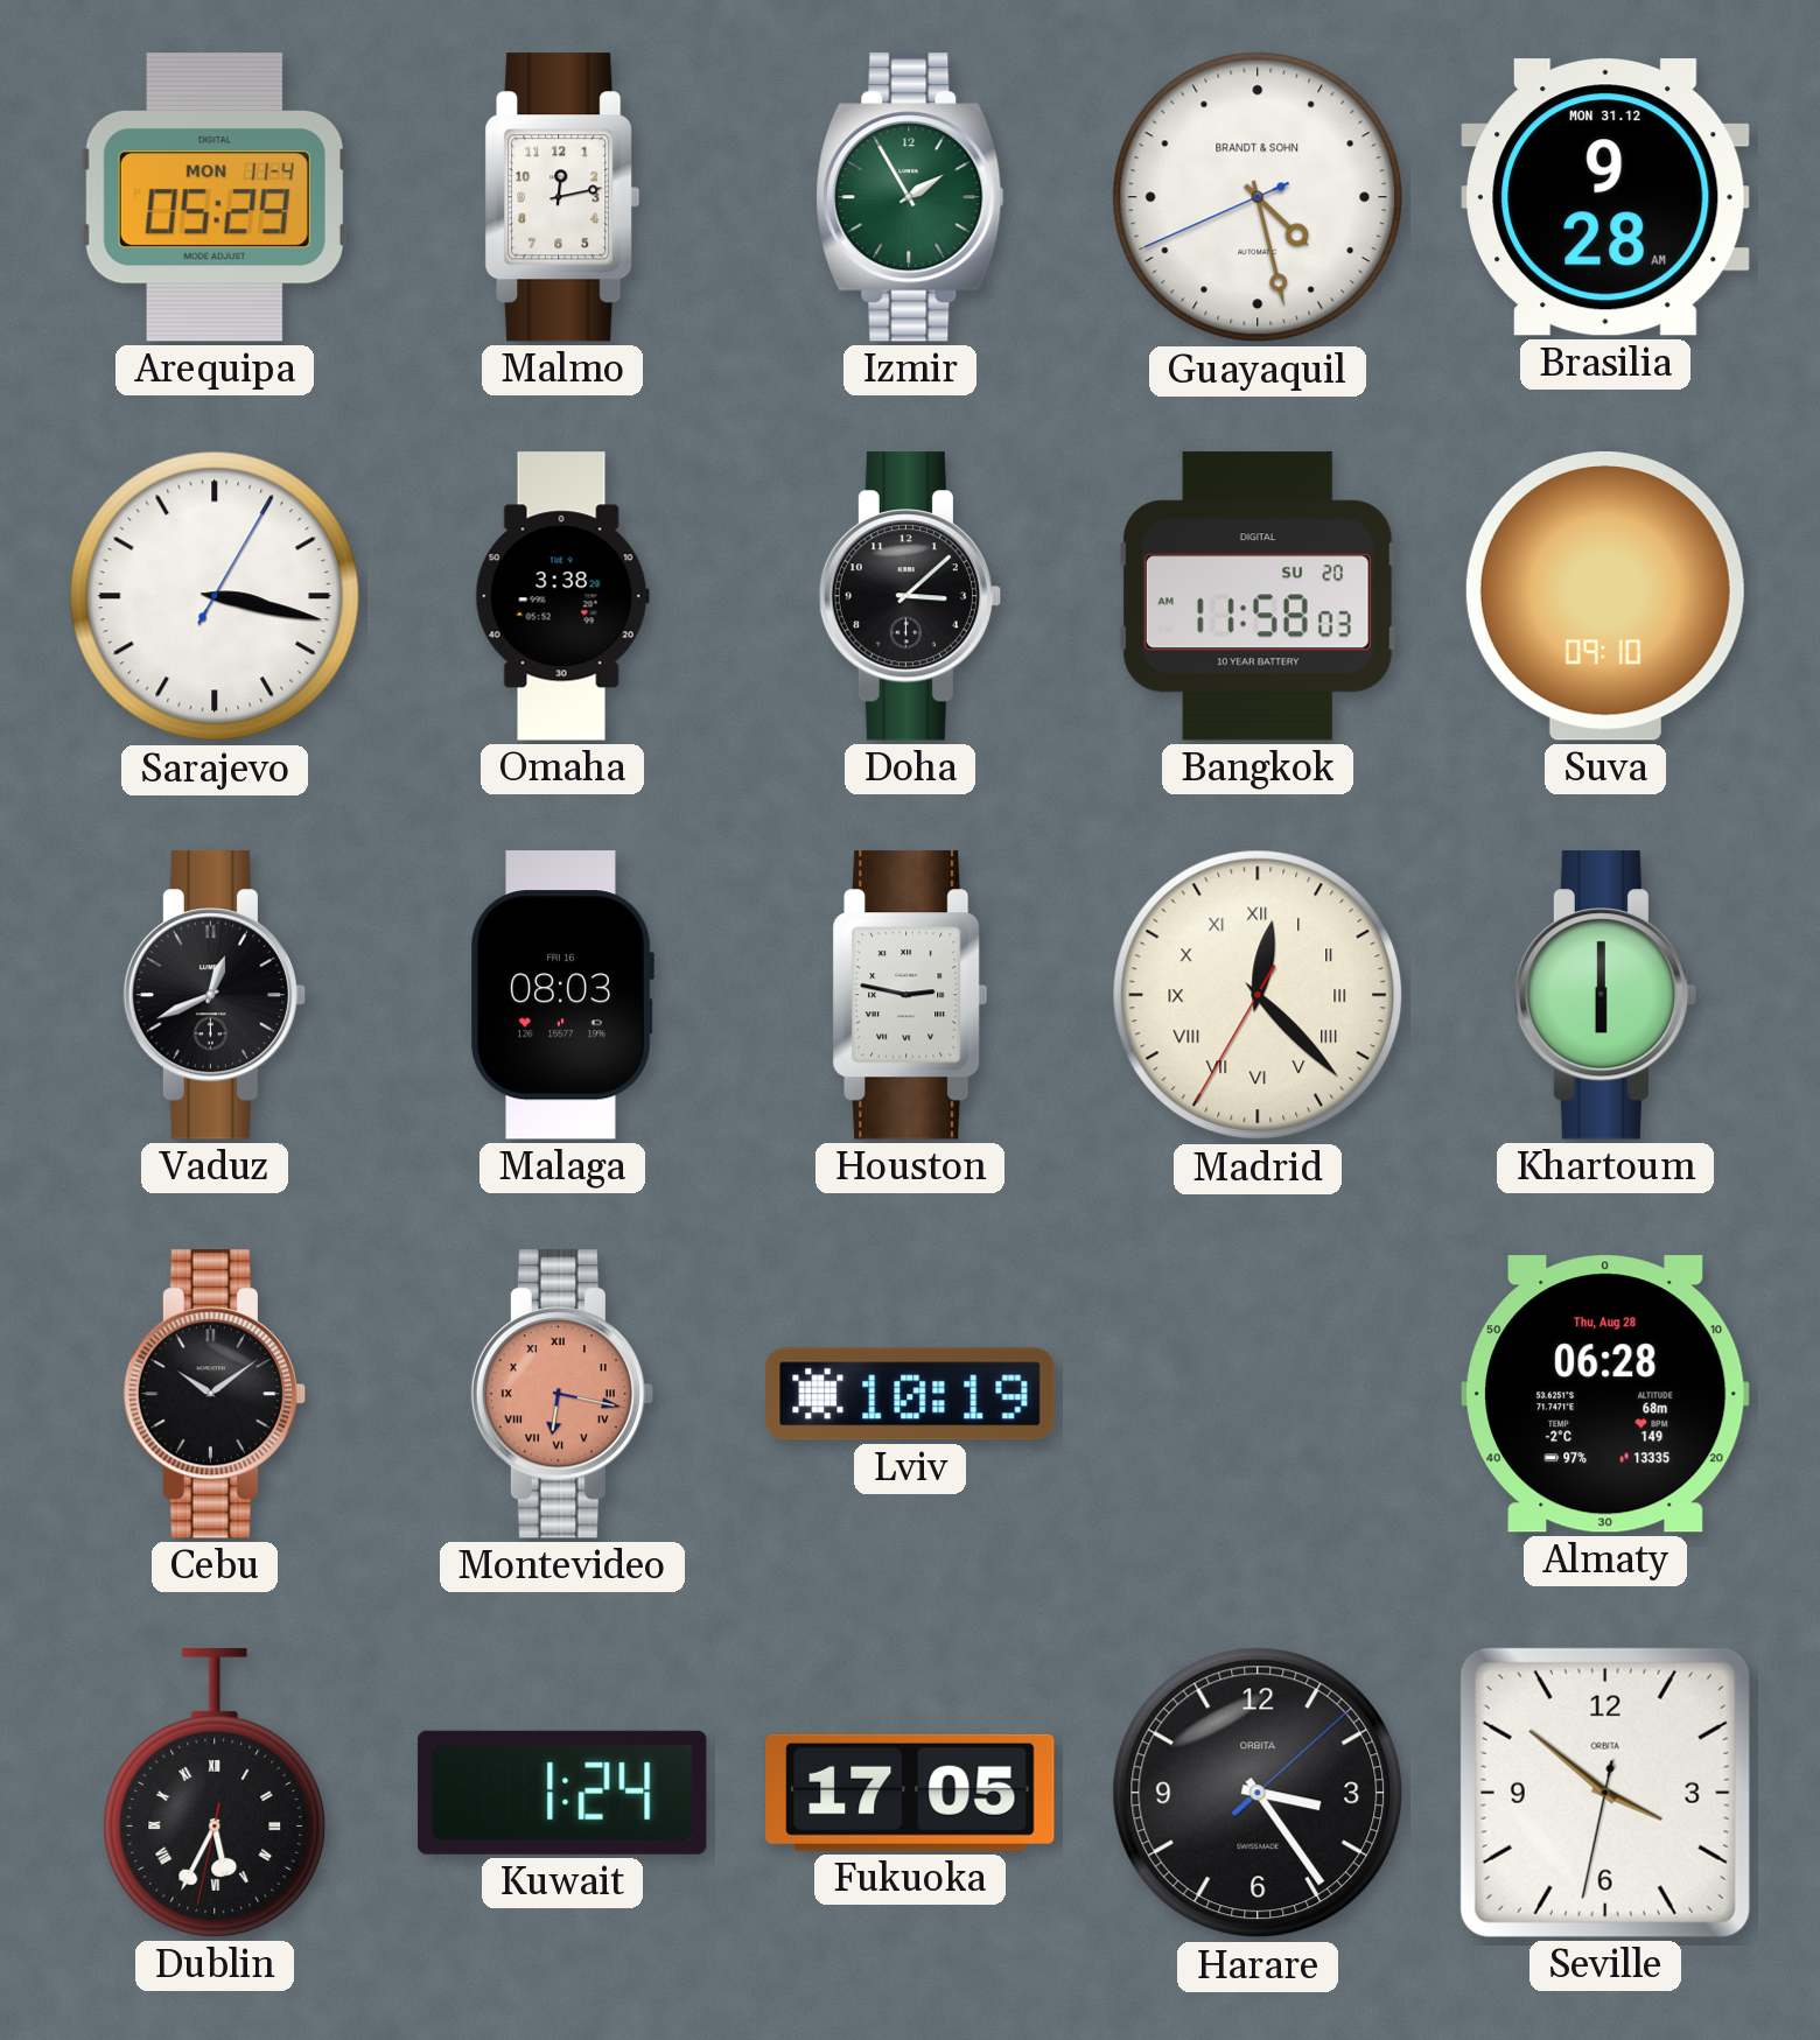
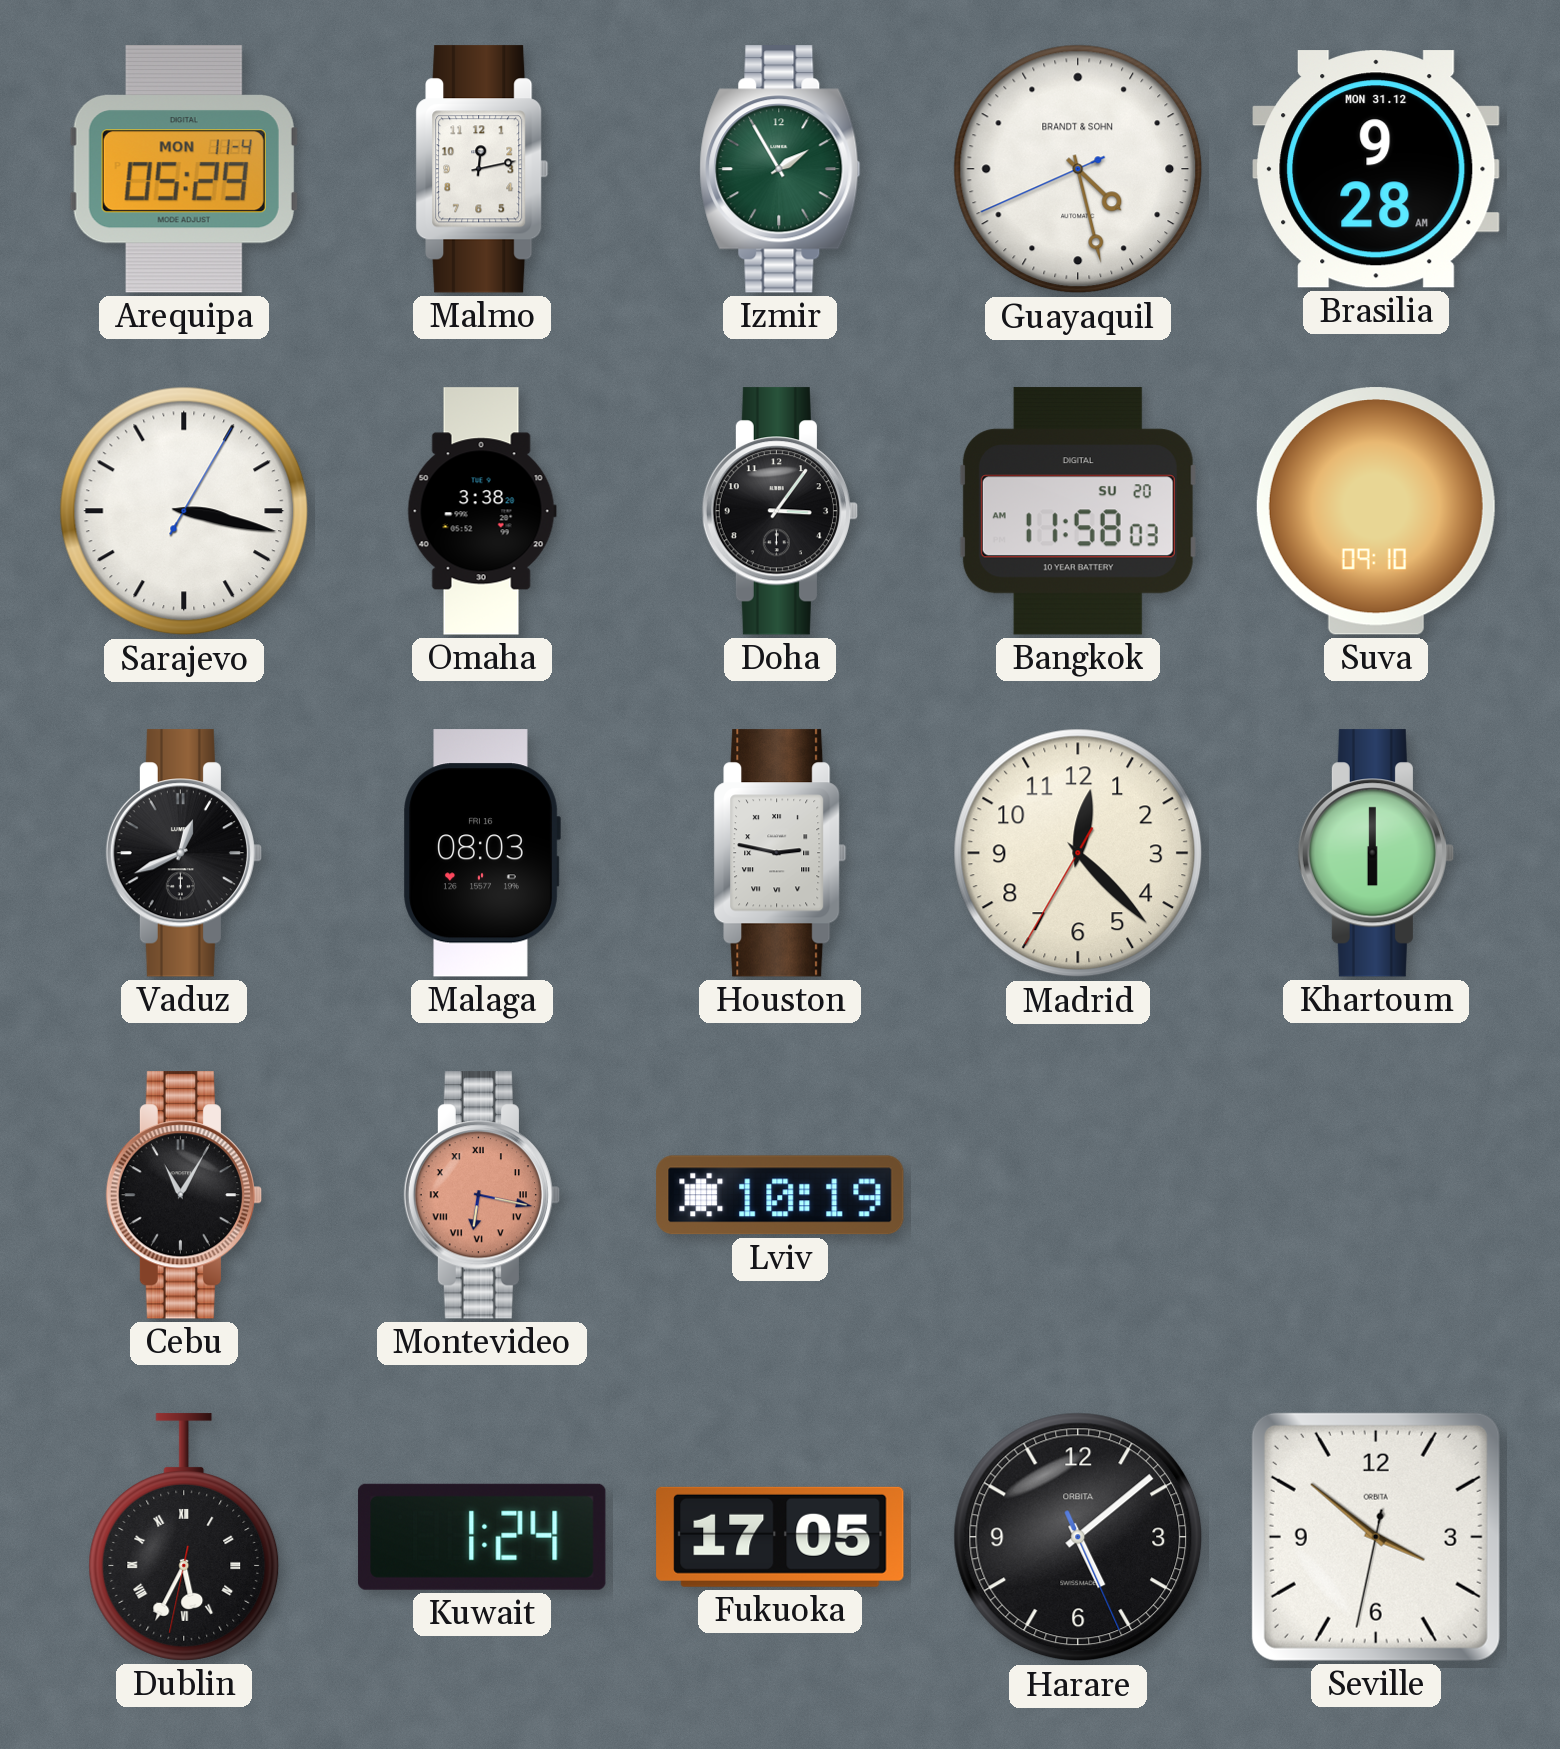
Doha: 3:08 -> 3:06
Madrid numerals: Roman -> Arabic
Cebu: 10:09 -> 11:05
Almaty: 06:28 -> none
Harare: 3:24 -> 5:08
